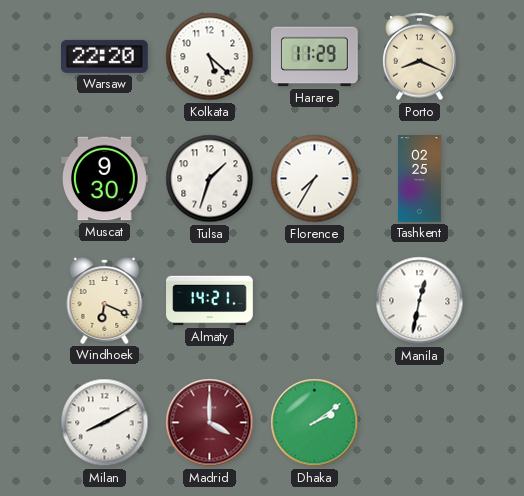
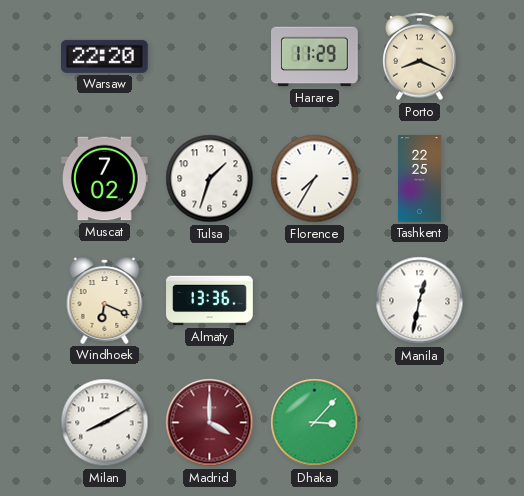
Kolkata: 5:22 -> none
Muscat: 9:30 -> 7:02
Tashkent: 02:25 -> 22:25
Almaty: 14:21 -> 13:36
Dhaka: 2:09 -> 3:07
